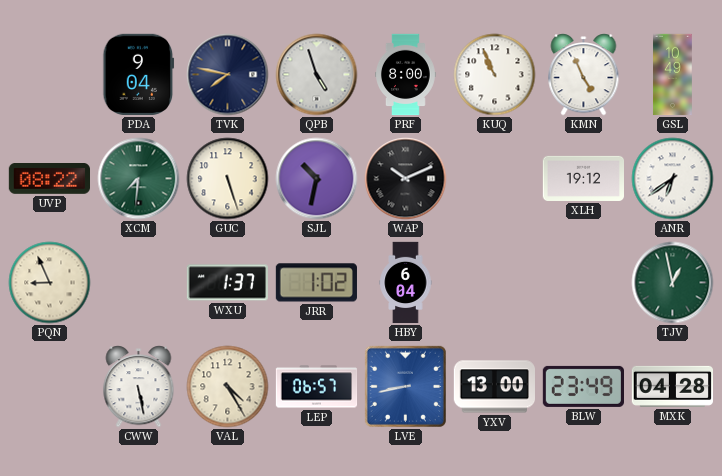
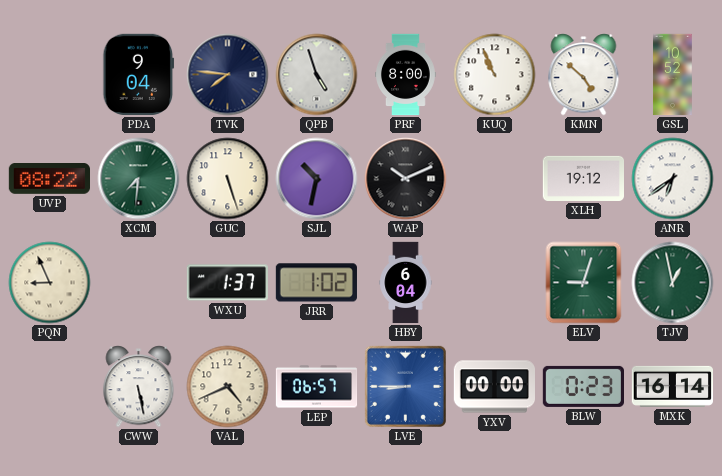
TVK: 7:47 -> 7:46
KMN: 4:56 -> 4:52
GSL: 10:49 -> 10:52
ELV: none -> 9:03
VAL: 4:25 -> 4:41
LVE: 8:43 -> 8:45
YXV: 13:00 -> 00:00
BLW: 23:49 -> 0:23
MXK: 04:28 -> 16:14
